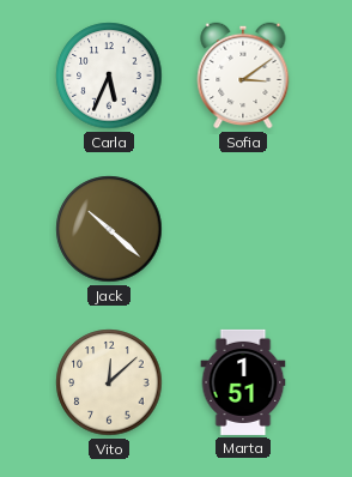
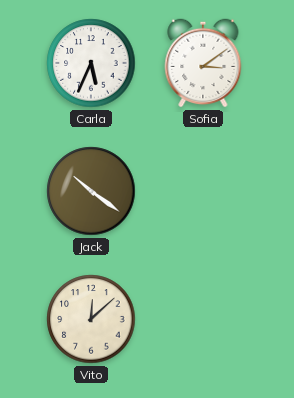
Jack: 10:22 -> 10:21
Marta: 1:51 -> none
